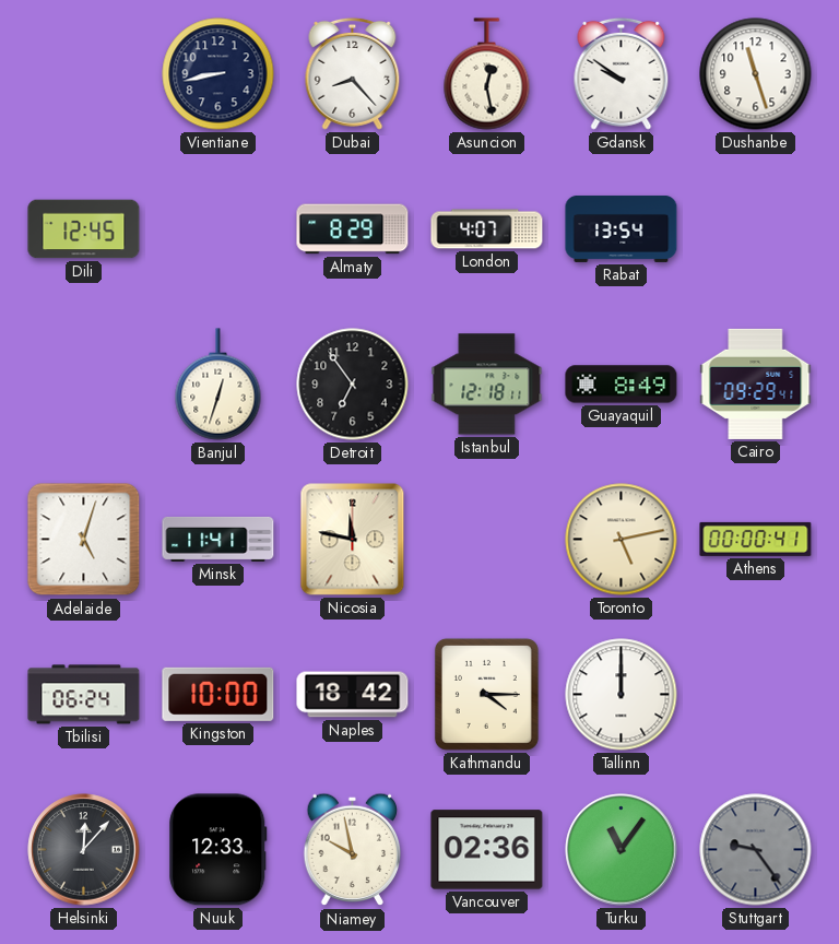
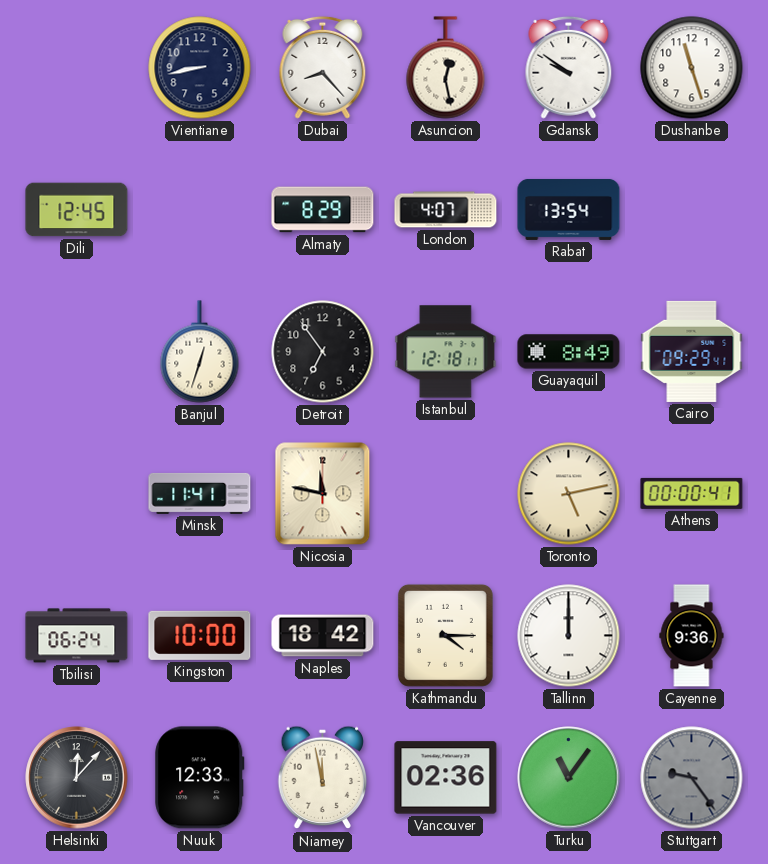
Adelaide: 5:03 -> none
Cayenne: none -> 9:36
Niamey: 9:58 -> 11:58
